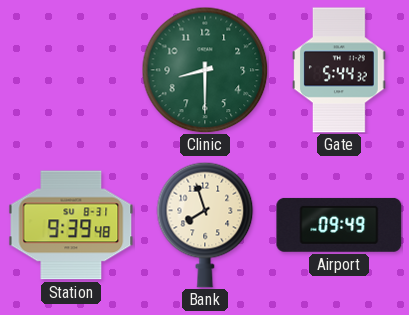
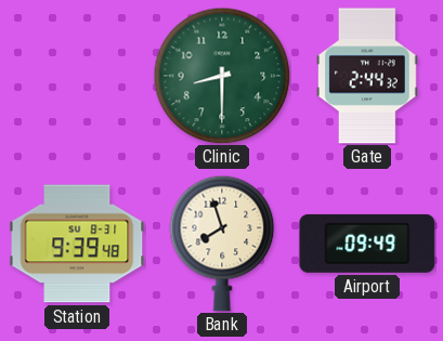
Gate: 5:44 -> 2:44
